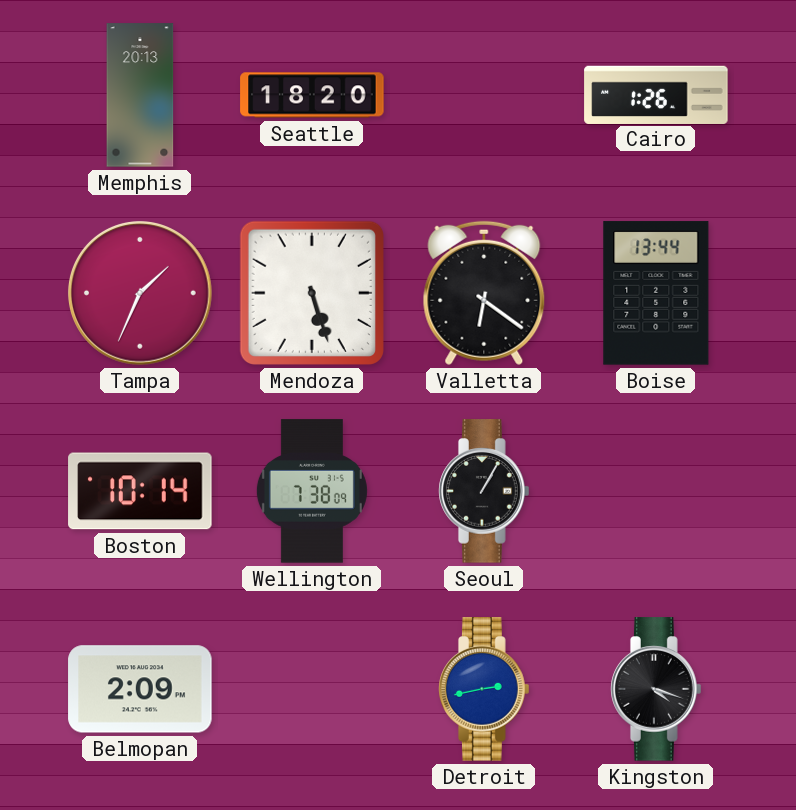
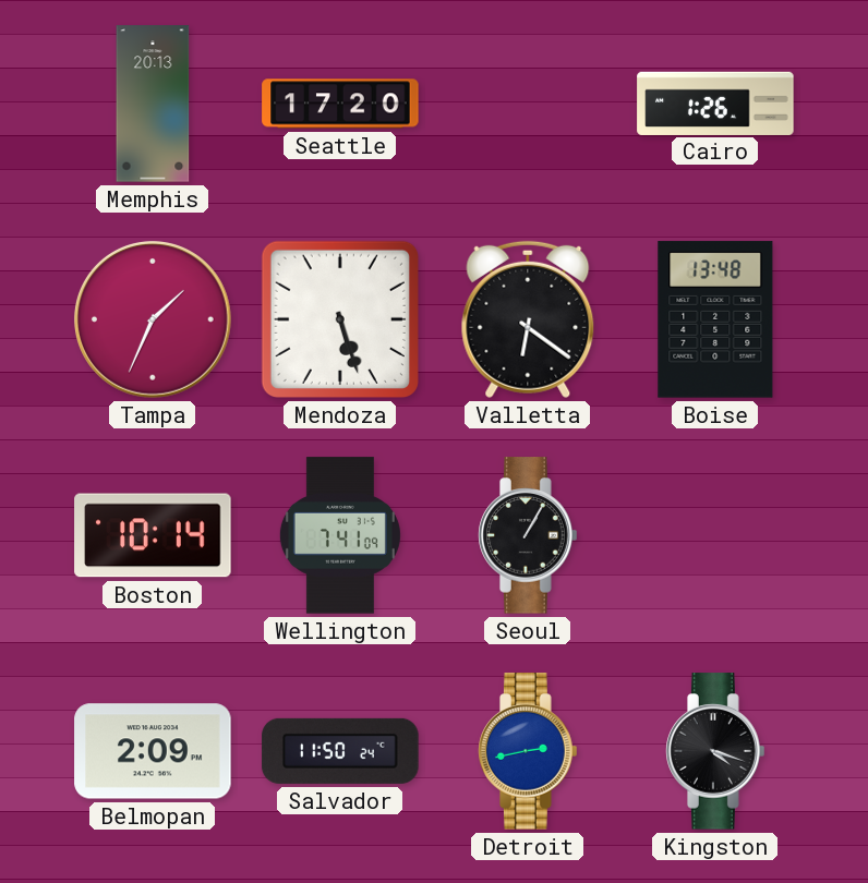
Seattle: 18:20 -> 17:20
Boise: 13:44 -> 13:48
Wellington: 7:38 -> 7:41
Salvador: none -> 11:50
